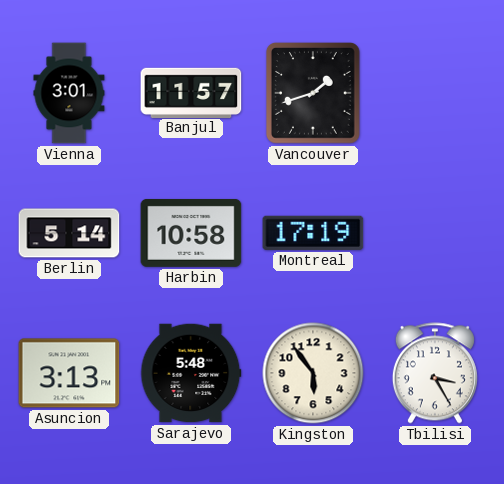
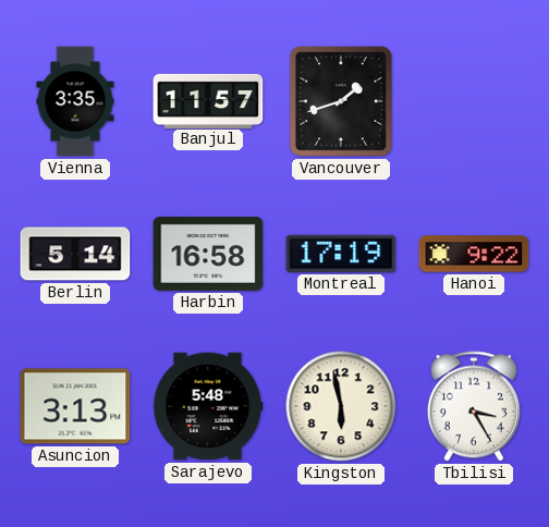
Vienna: 3:01 -> 3:35
Harbin: 10:58 -> 16:58
Hanoi: none -> 9:22
Kingston: 5:54 -> 5:58
